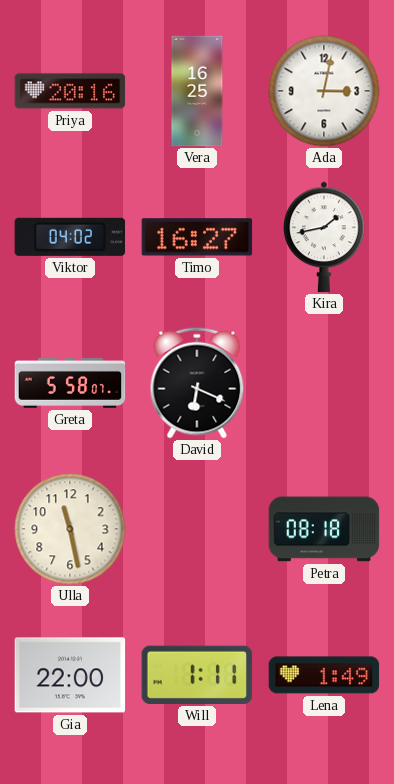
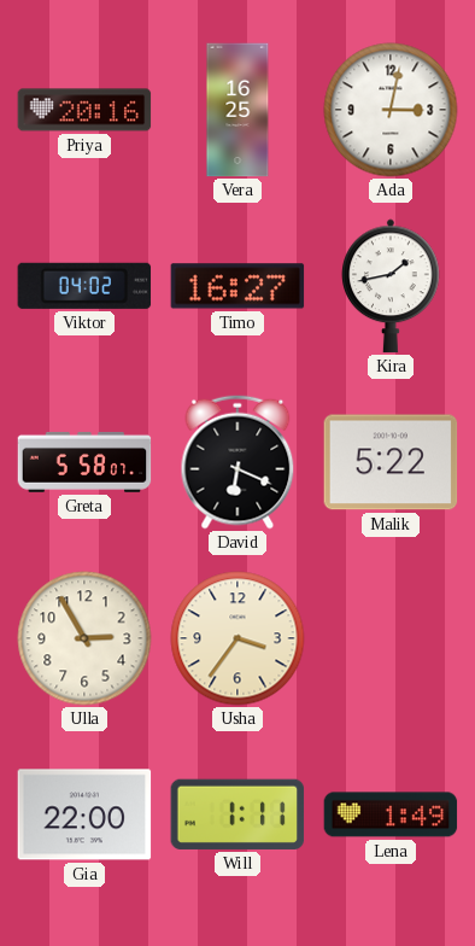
Malik: none -> 5:22
Ulla: 11:28 -> 2:55
Usha: none -> 3:36
Petra: 08:18 -> none
